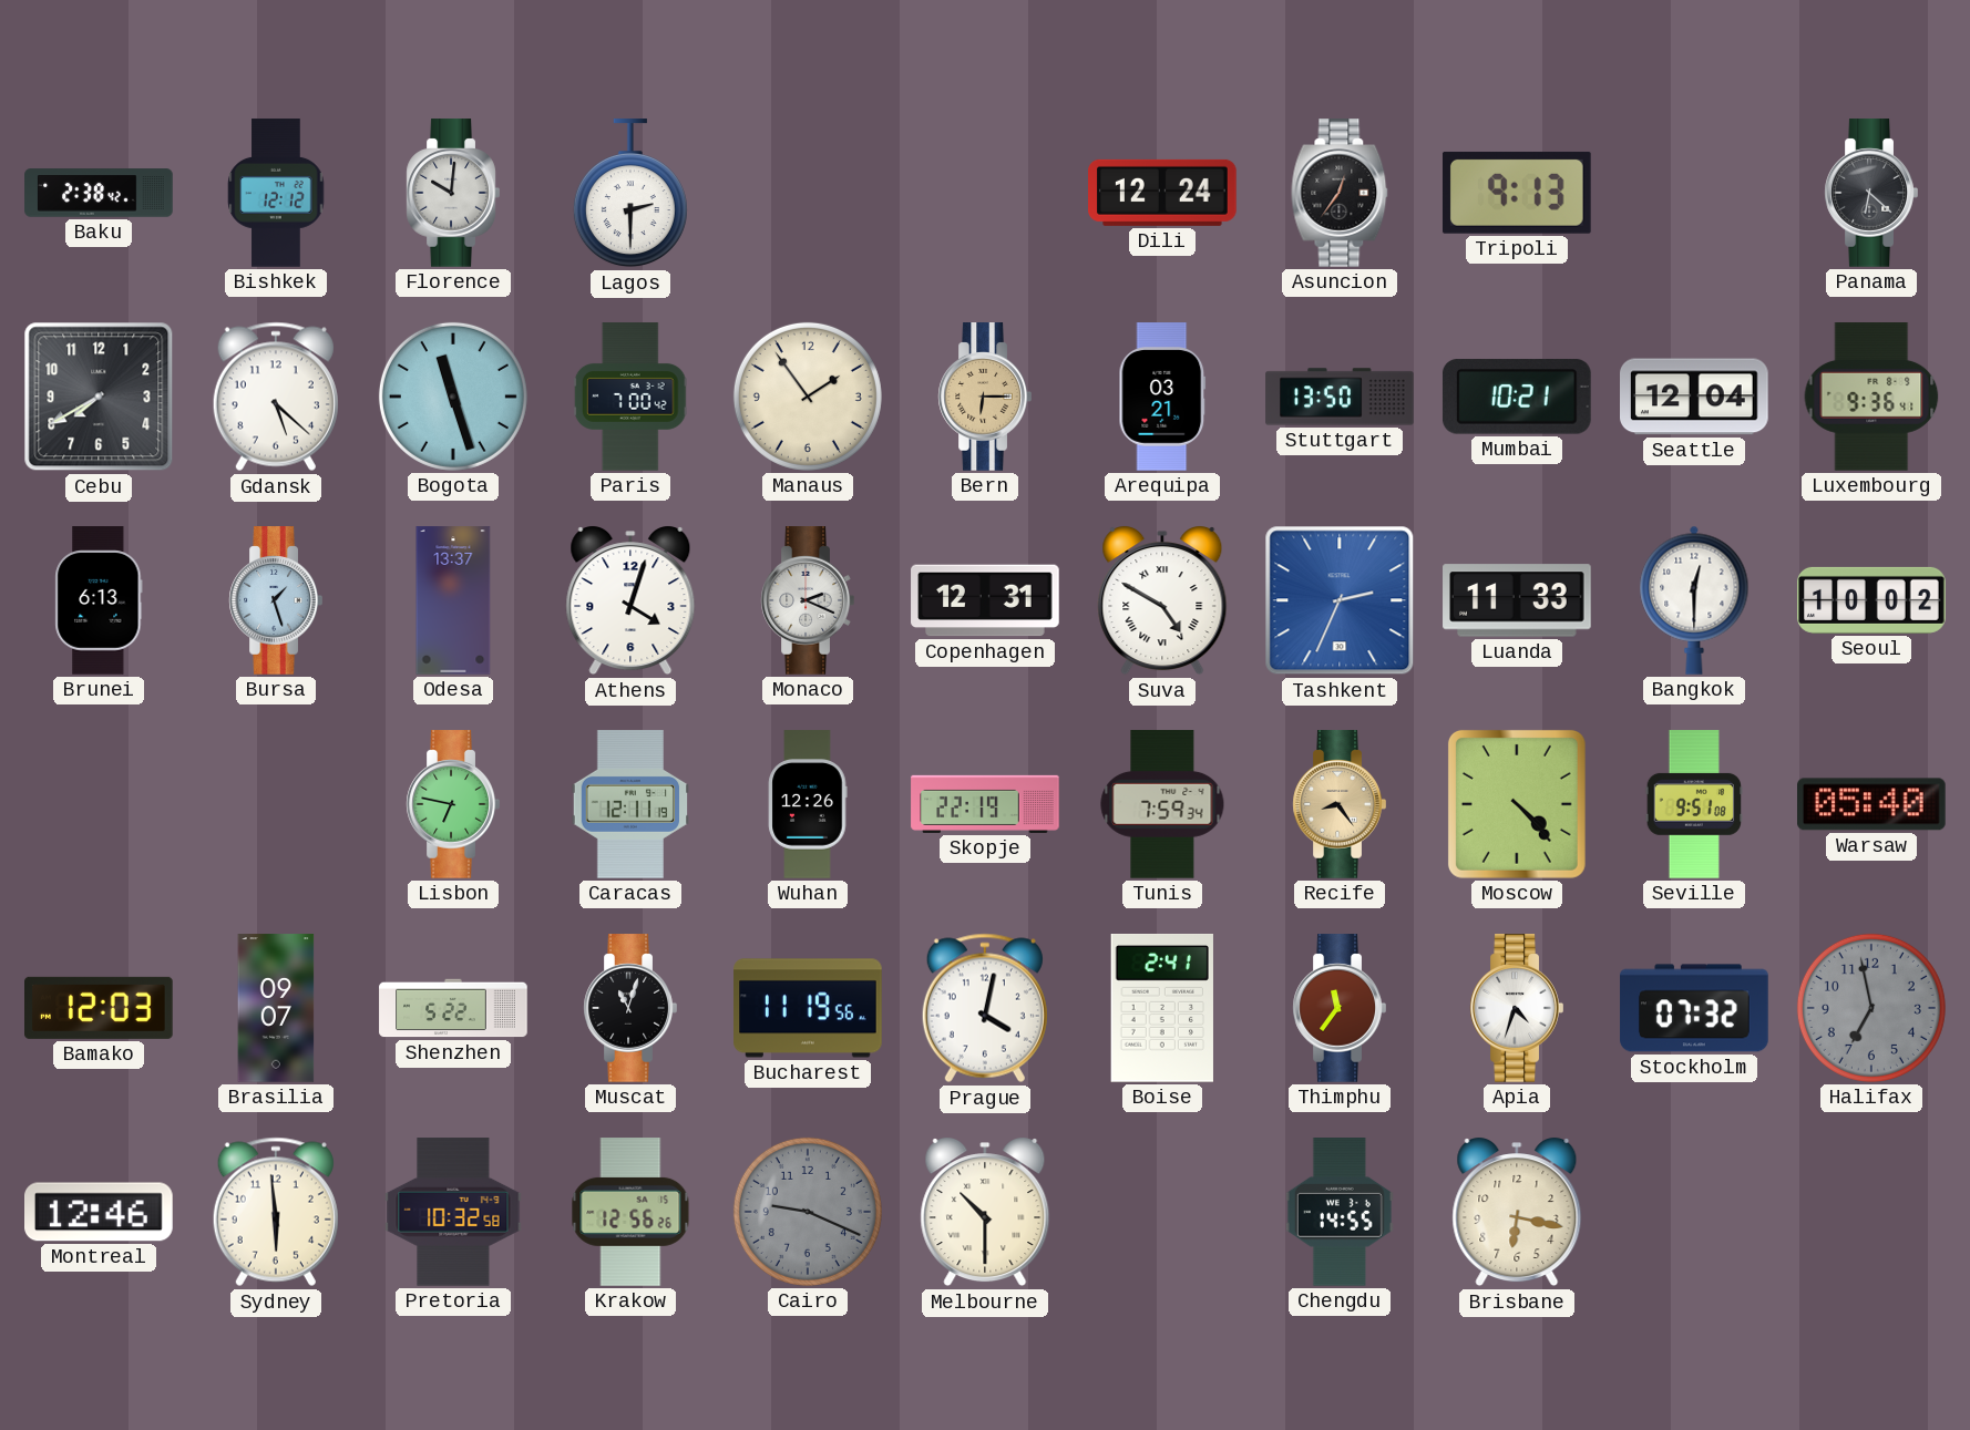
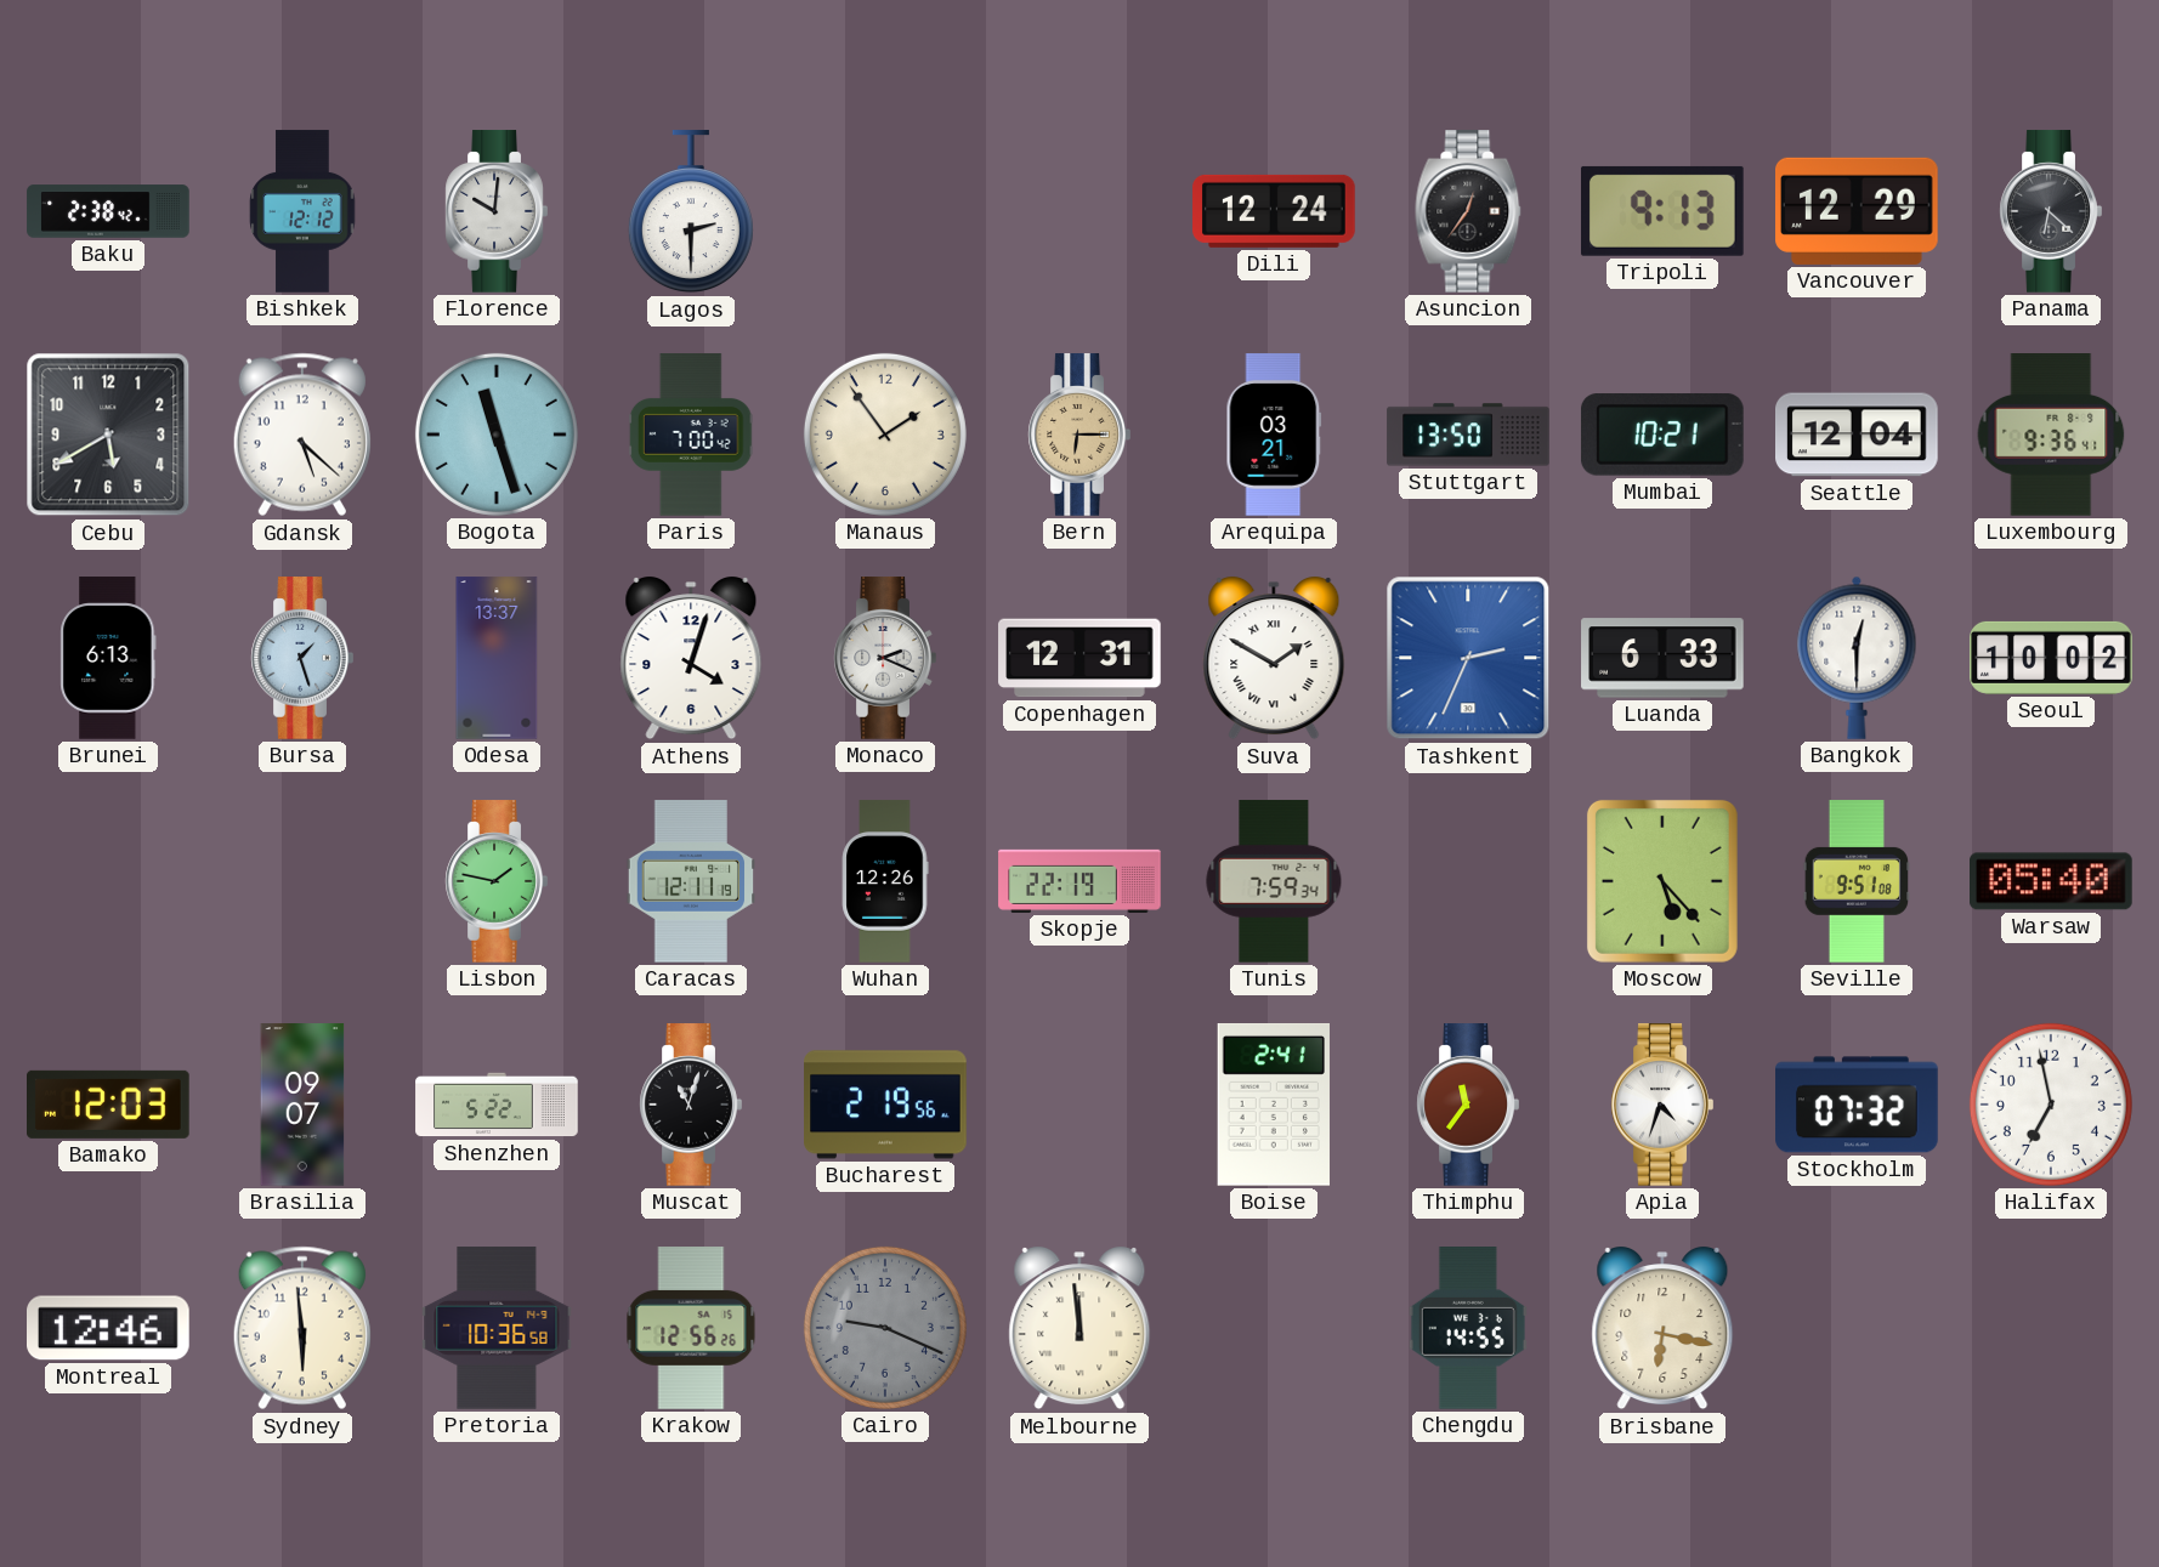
Vancouver: none -> 12:29
Cebu: 7:40 -> 5:40
Suva: 4:50 -> 1:50
Luanda: 11:33 -> 6:33
Lisbon: 6:47 -> 1:47
Recife: 8:24 -> none
Moscow: 4:23 -> 5:23
Bucharest: 11:19 -> 2:19
Prague: 4:02 -> none
Halifax dial: grey -> white
Pretoria: 10:32 -> 10:36
Melbourne: 10:30 -> 11:59
